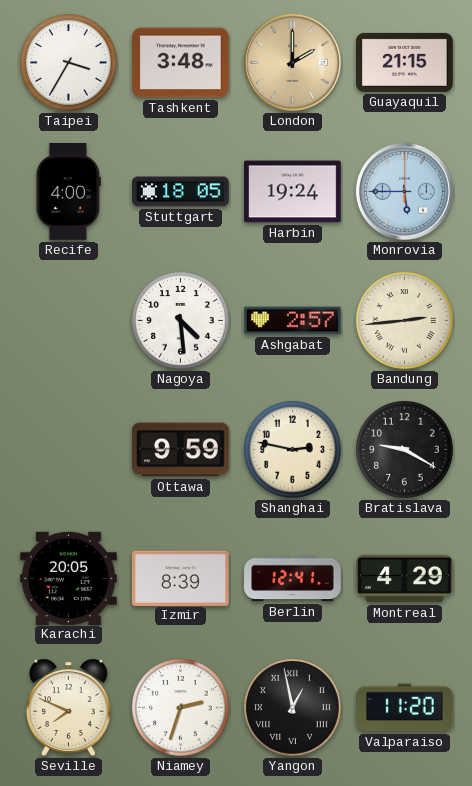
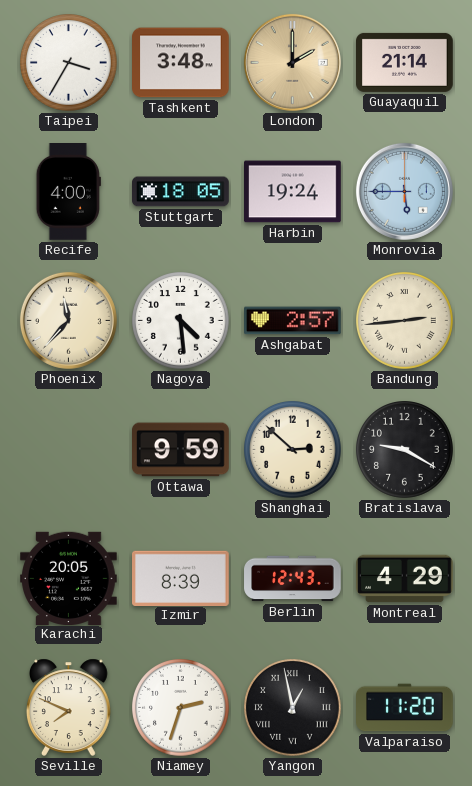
Guayaquil: 21:15 -> 21:14
Phoenix: none -> 11:37
Shanghai: 2:47 -> 2:52
Berlin: 12:41 -> 12:43
